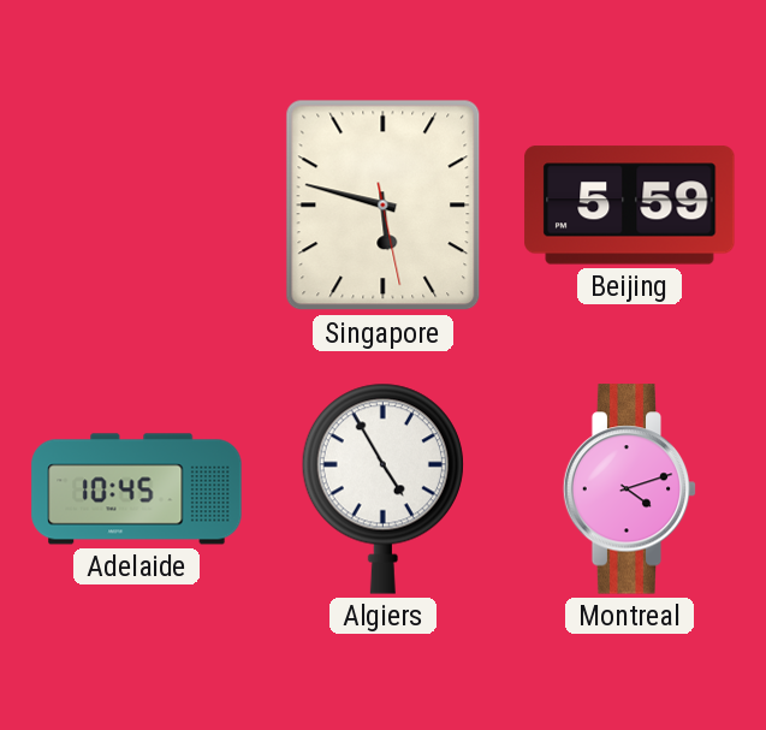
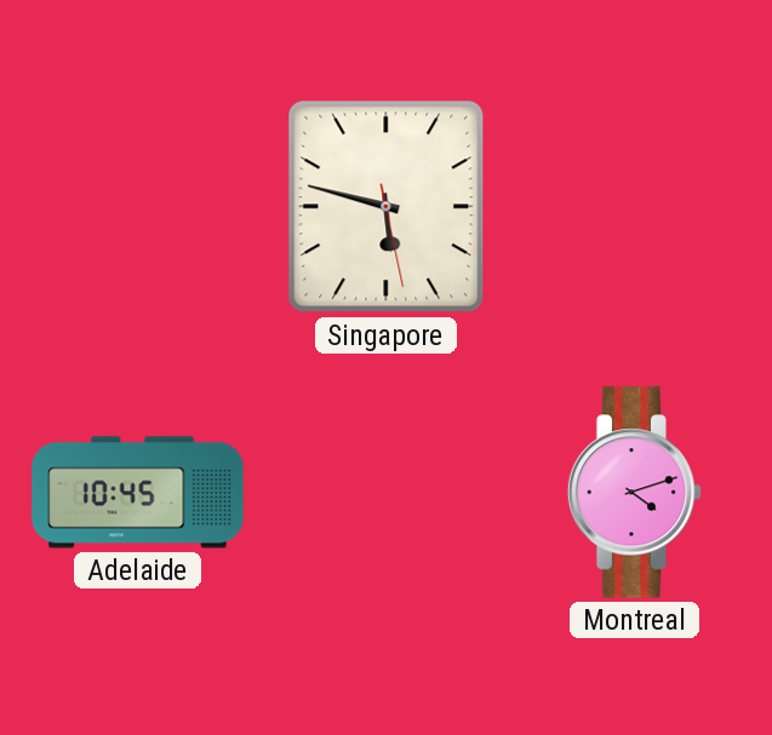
Beijing: 5:59 -> none
Algiers: 4:55 -> none
